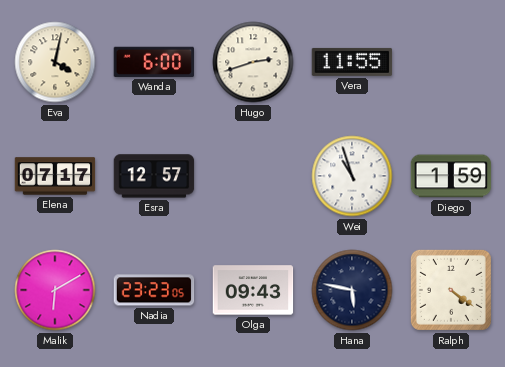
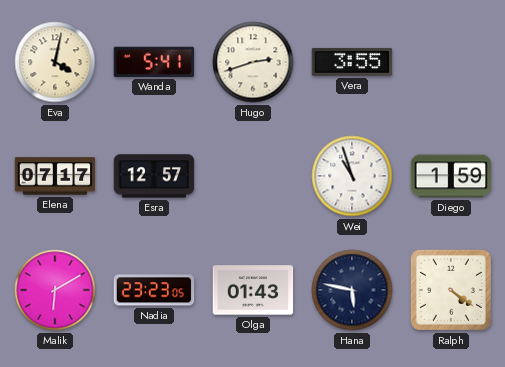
Wanda: 6:00 -> 5:41
Vera: 11:55 -> 3:55
Olga: 09:43 -> 01:43
